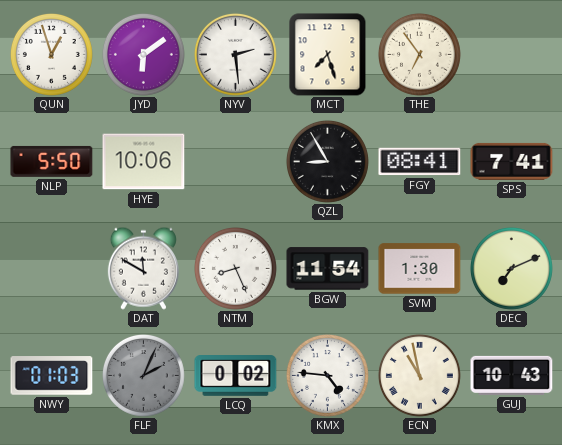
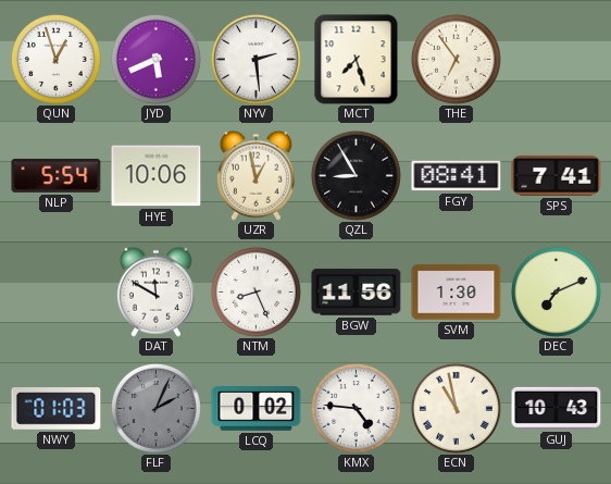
JYD: 6:09 -> 5:41
NLP: 5:50 -> 5:54
UZR: none -> 12:58
BGW: 11:54 -> 11:56
